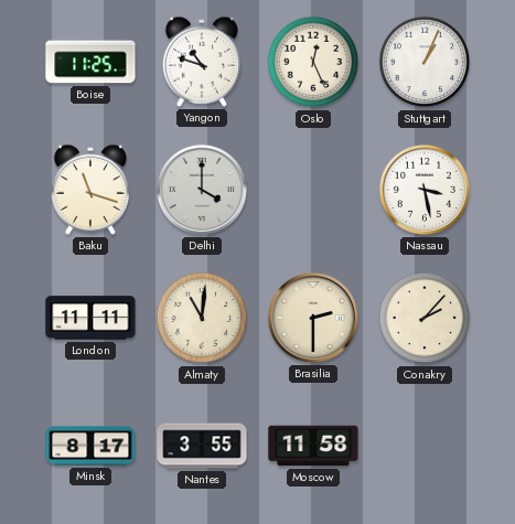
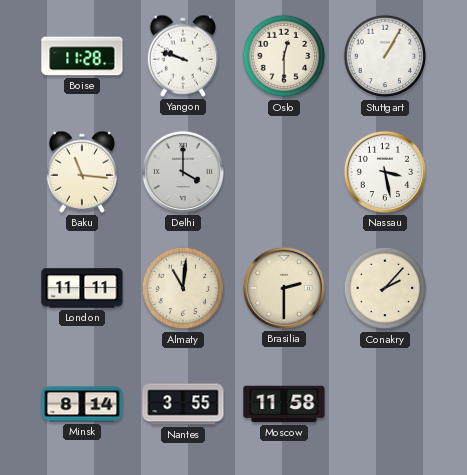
Boise: 11:25 -> 11:28
Yangon: 10:48 -> 9:48
Oslo: 12:26 -> 12:30
Stuttgart: 1:04 -> 1:05
Baku: 11:18 -> 11:16
Minsk: 8:17 -> 8:14
